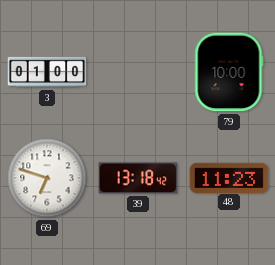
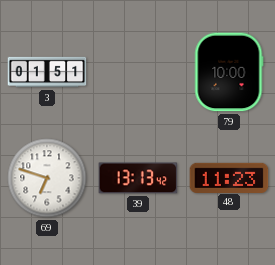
3: 01:00 -> 01:51
39: 13:18 -> 13:13
